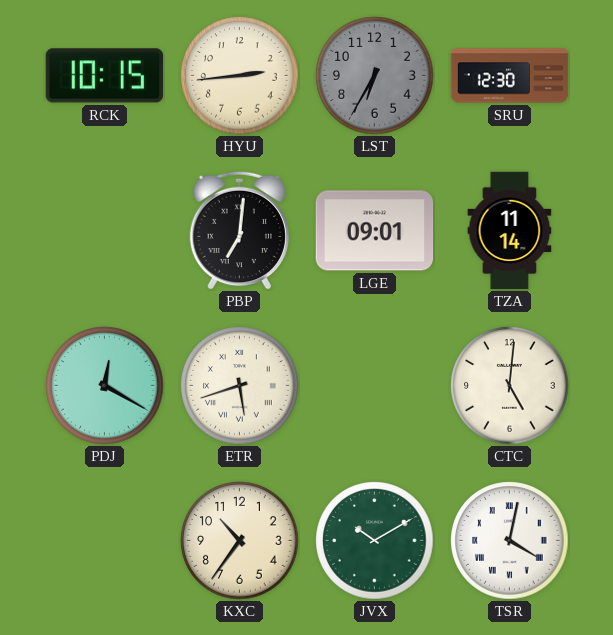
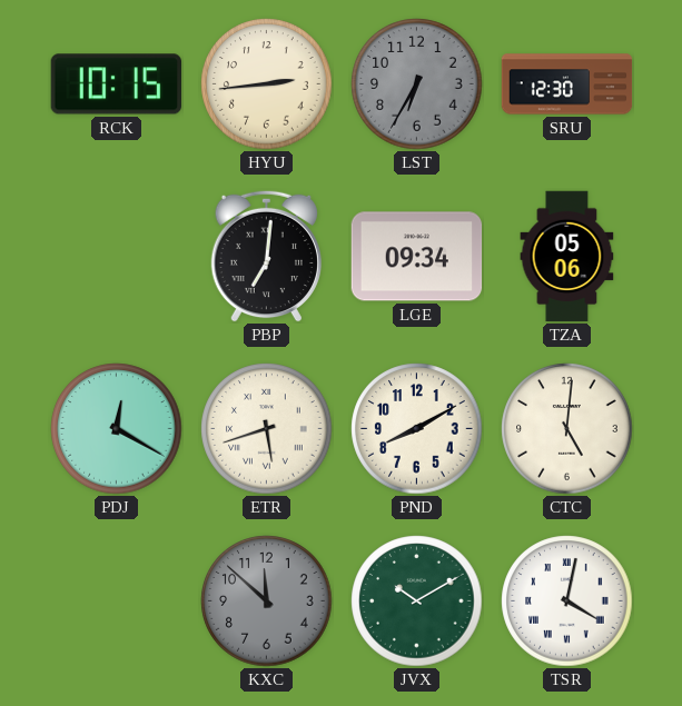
LGE: 09:01 -> 09:34
TZA: 11:14 -> 05:06
PND: none -> 8:10
KXC: 10:36 -> 11:52
KXC dial: cream -> grey
